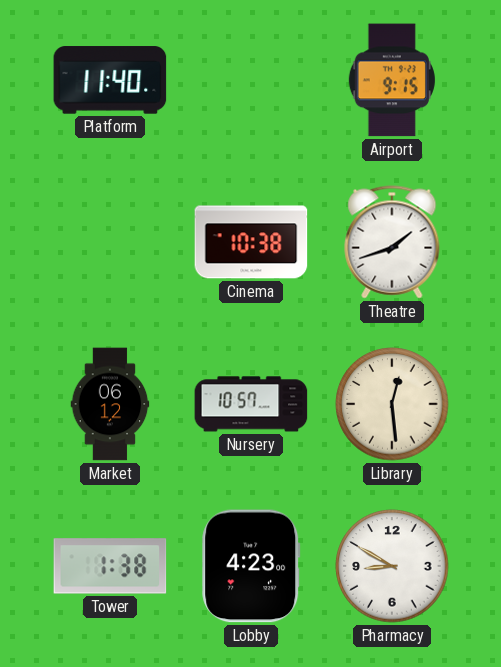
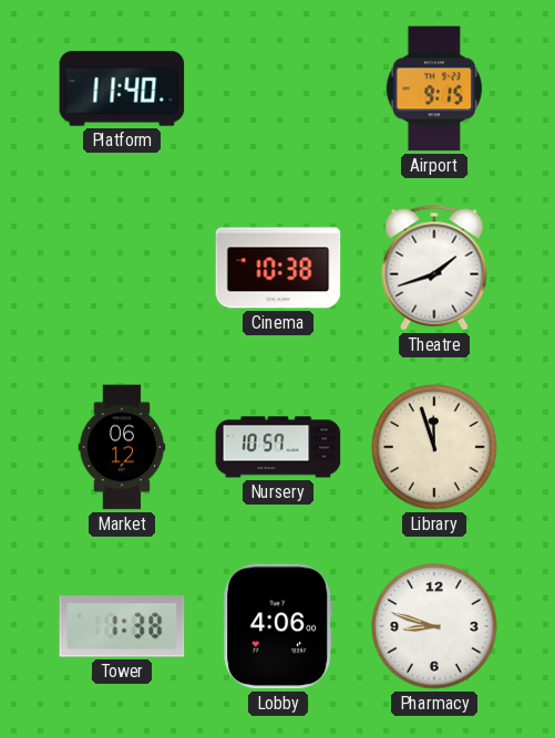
Library: 12:29 -> 11:57
Lobby: 4:23 -> 4:06
Pharmacy: 8:50 -> 8:48
